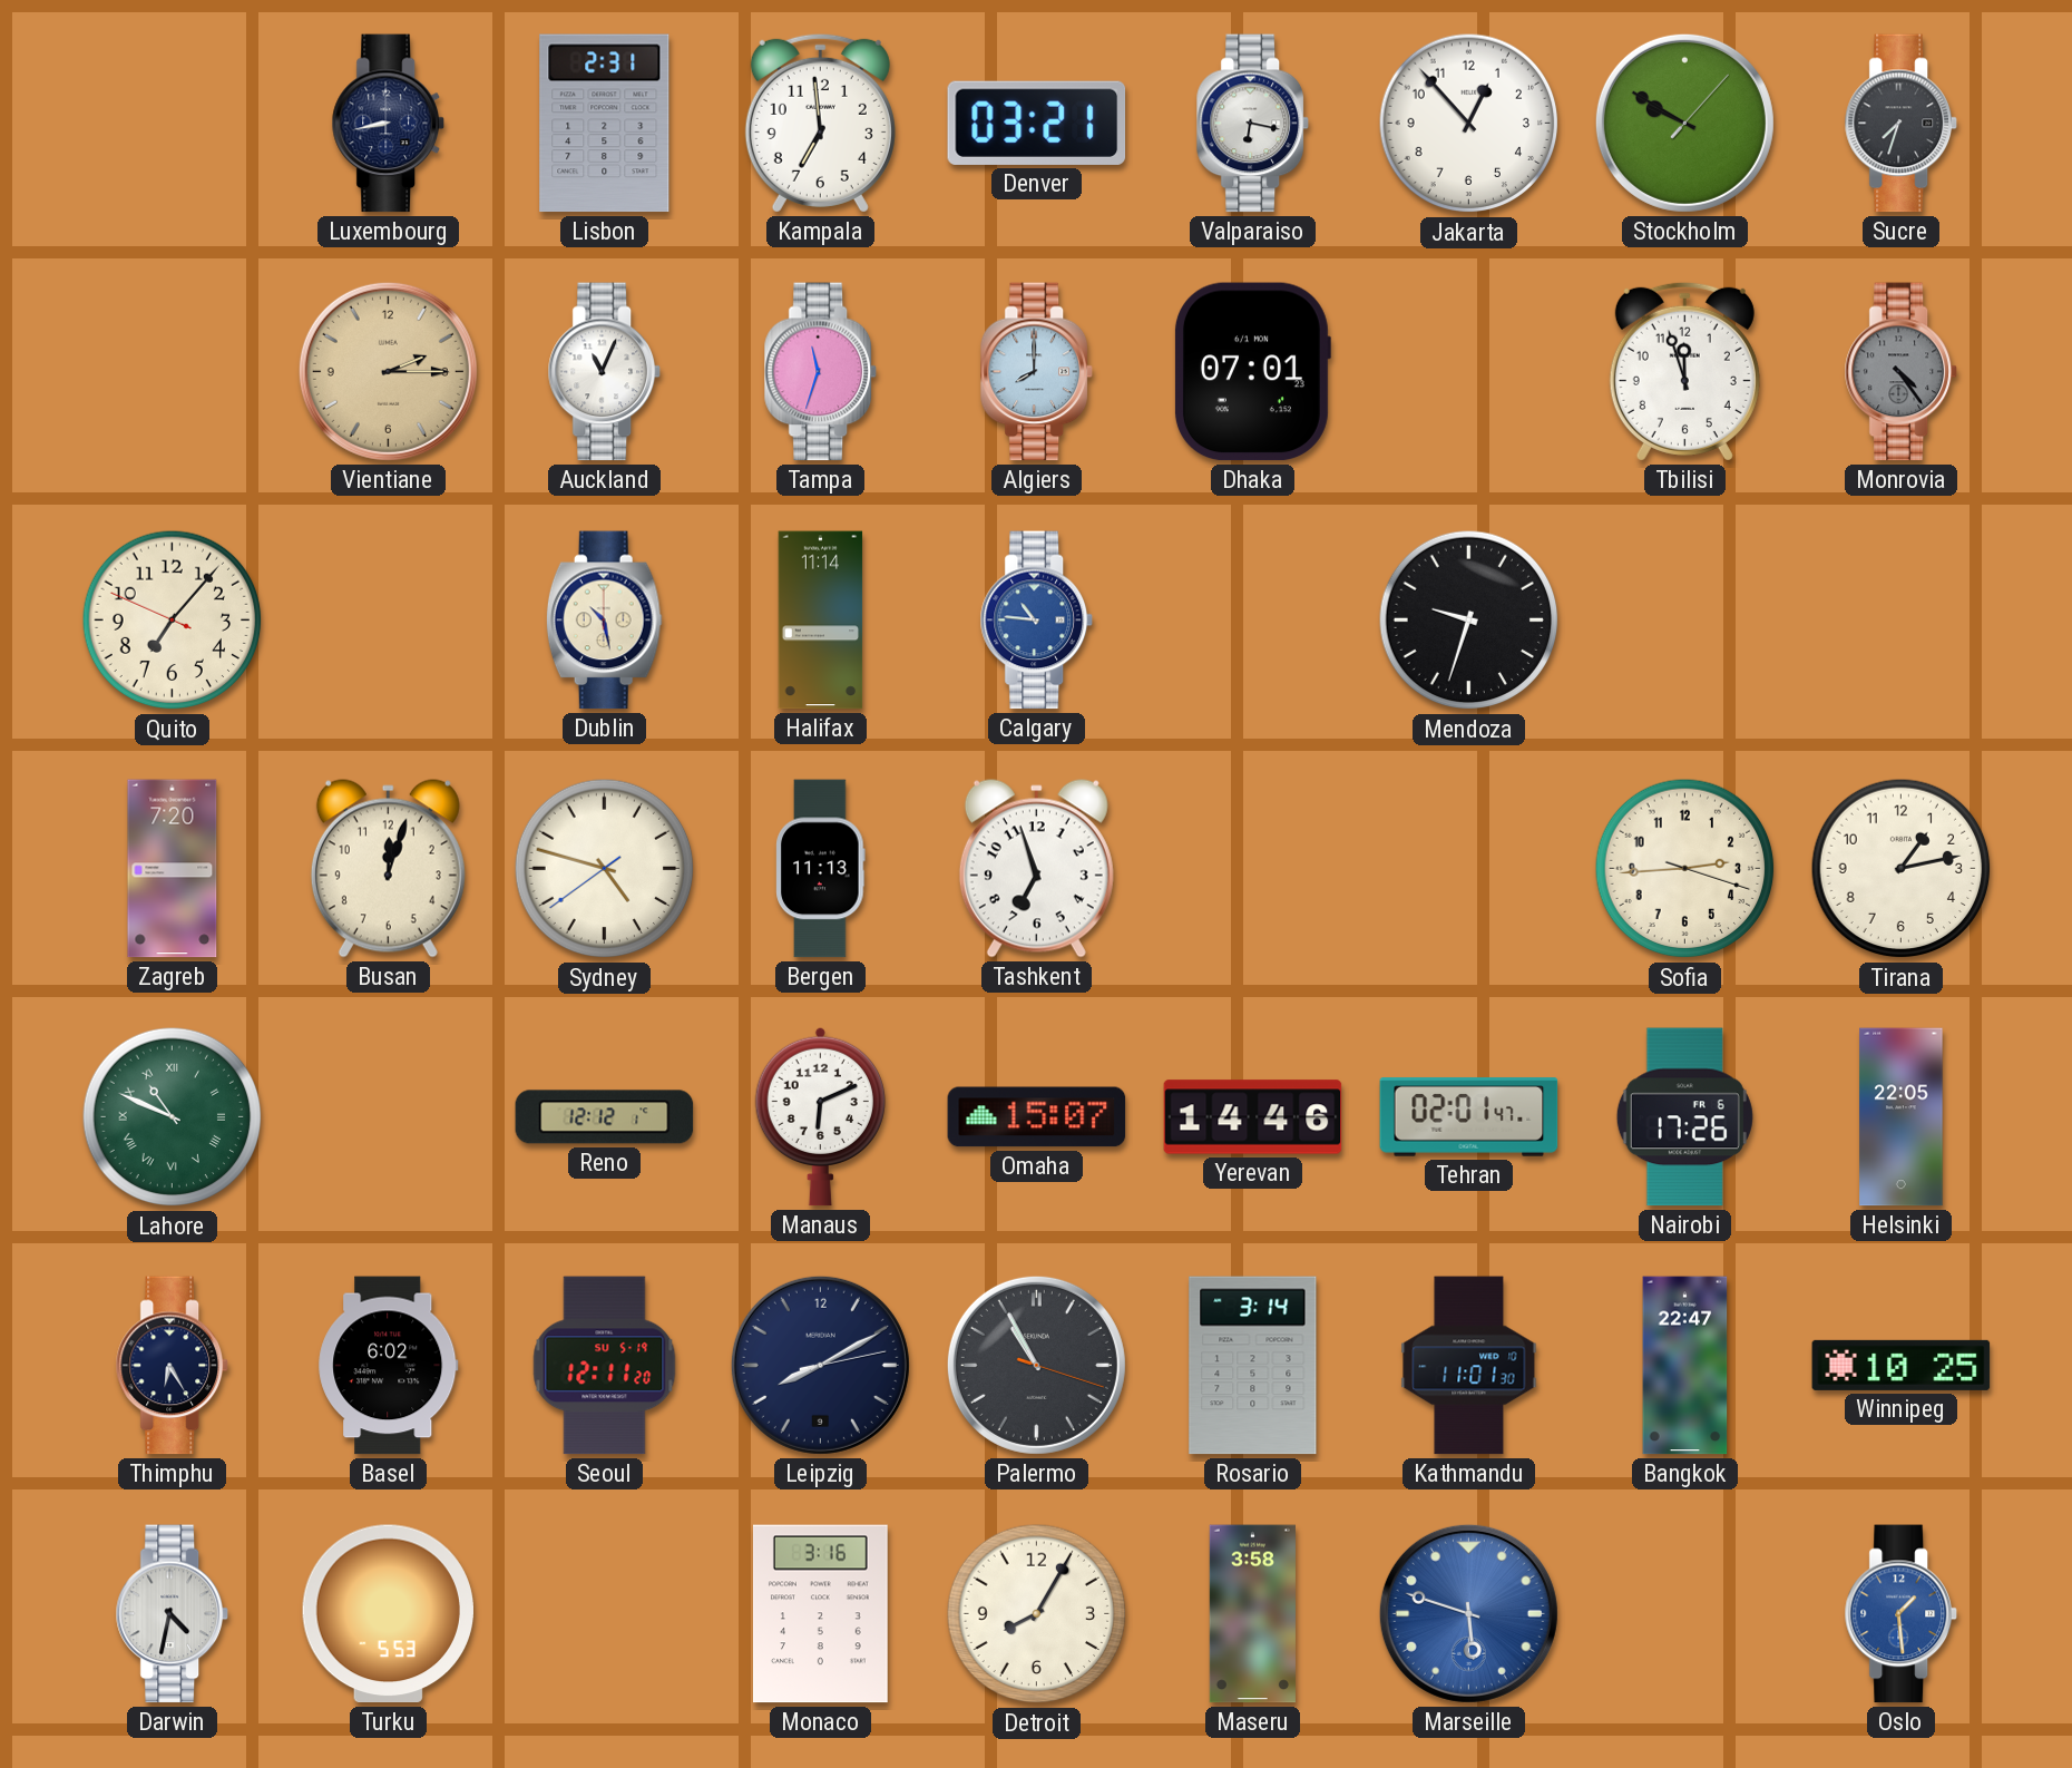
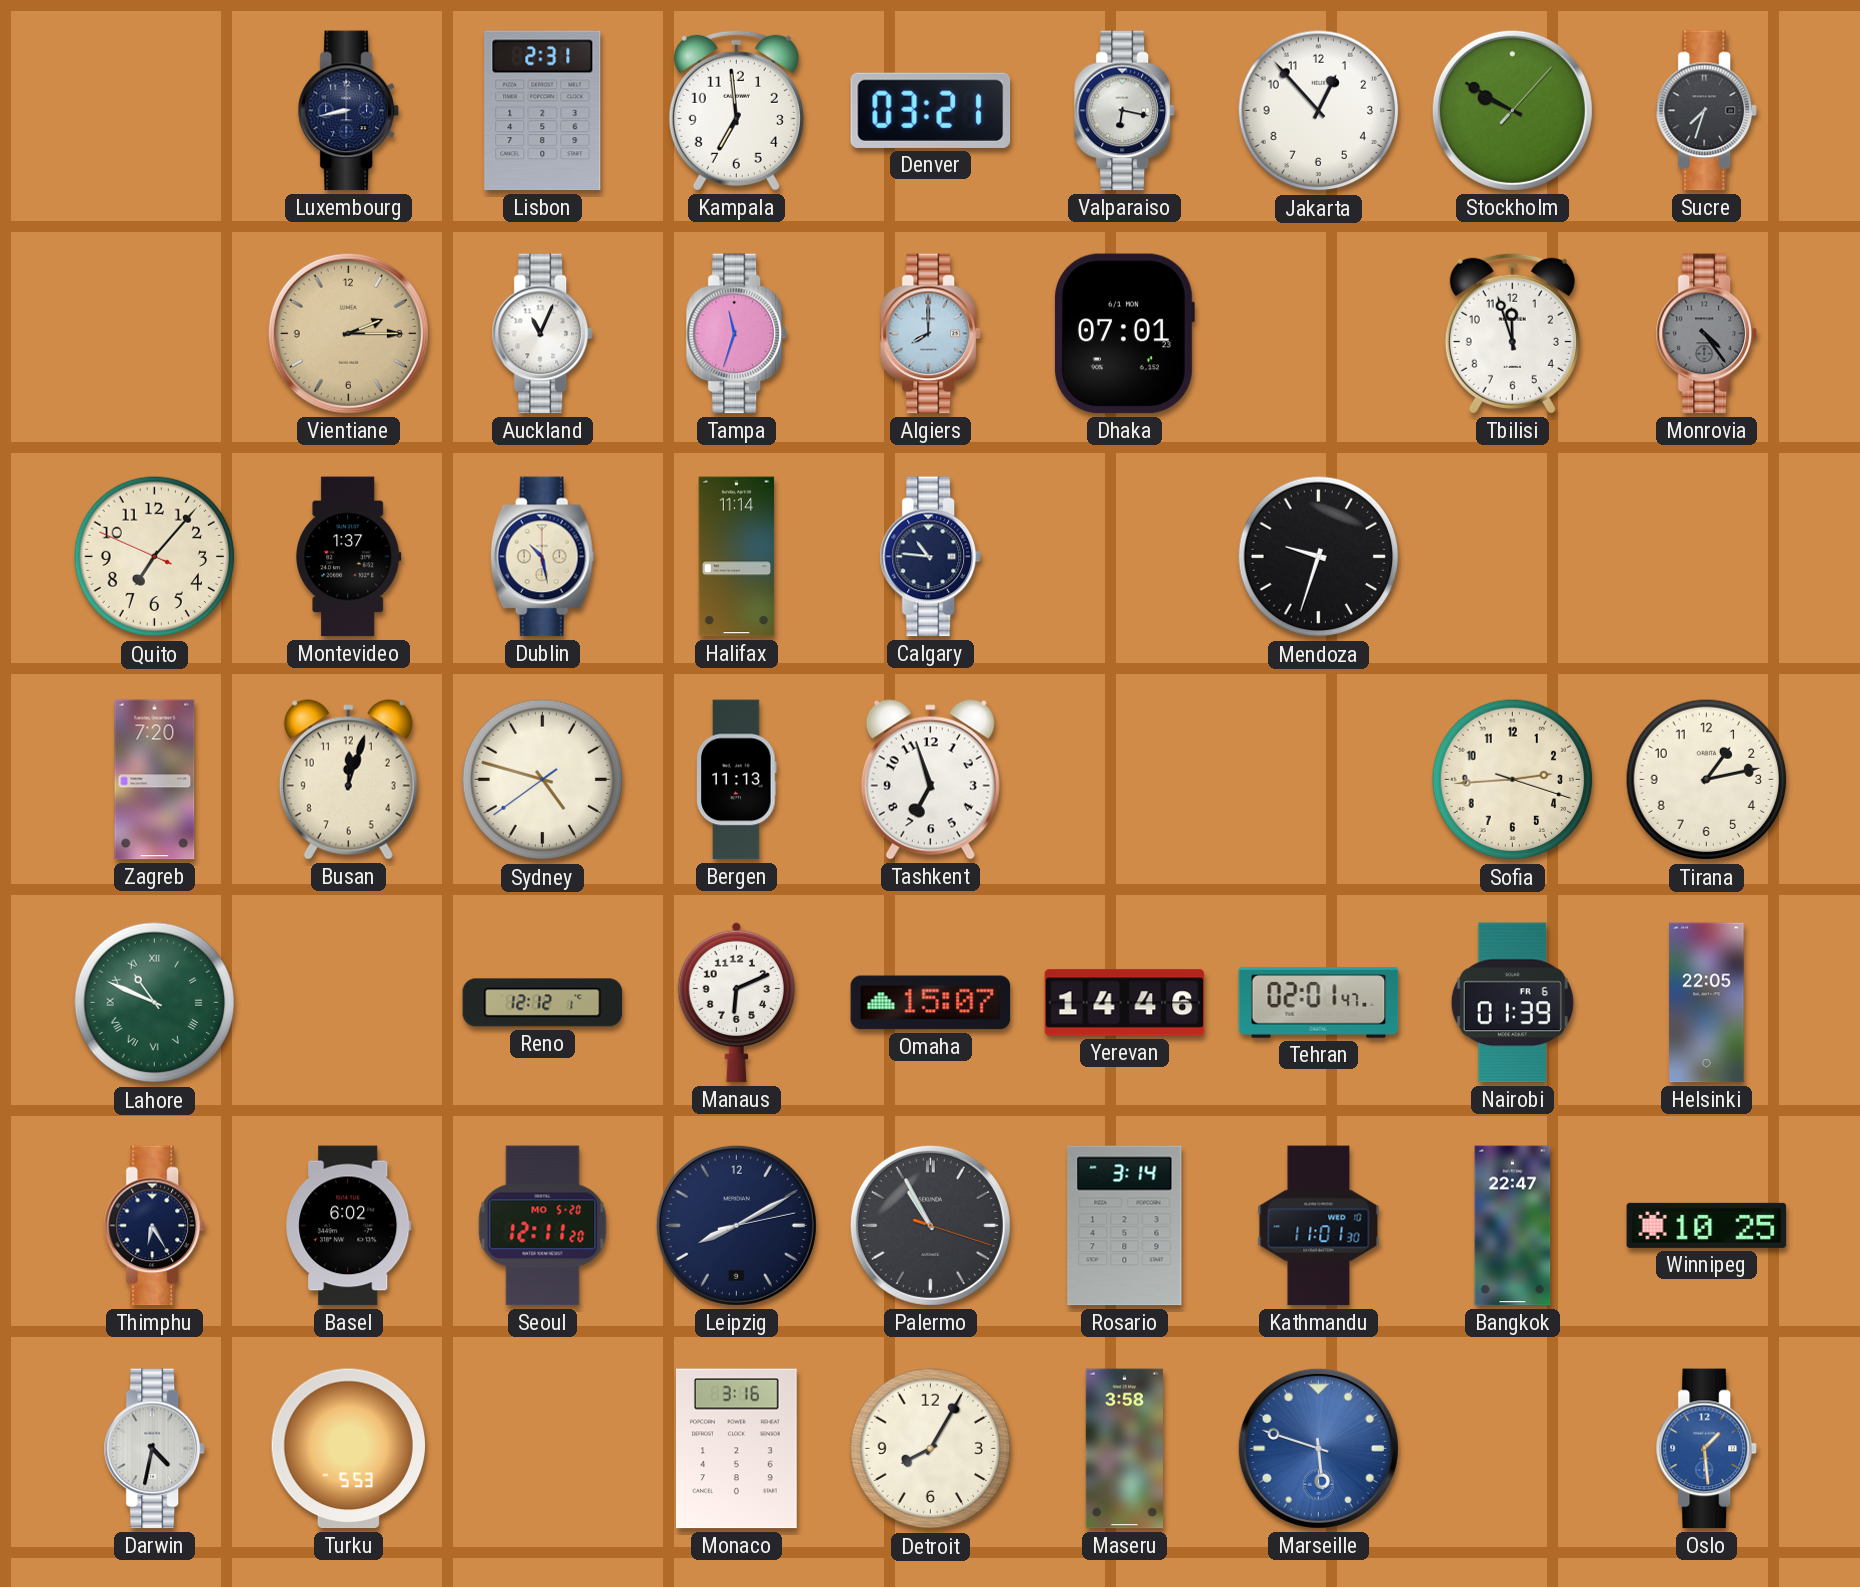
Montevideo: none -> 1:37
Calgary dial: blue -> navy
Nairobi: 17:26 -> 01:39
Seoul date: SU 5-19 -> MO 5-20
